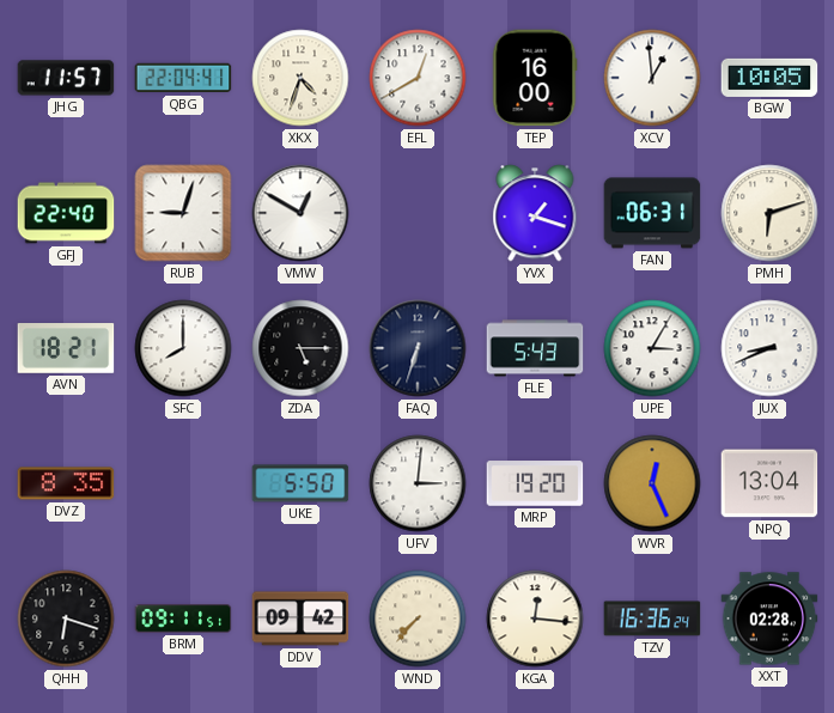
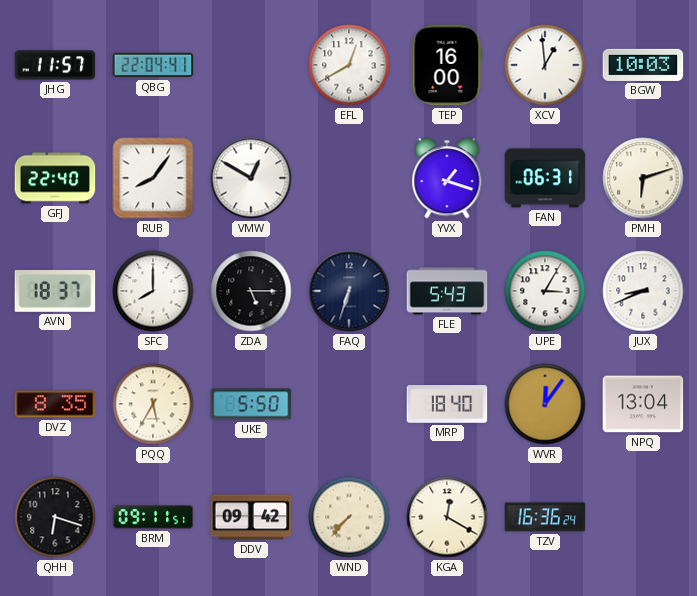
XKX: 4:33 -> none
BGW: 10:05 -> 10:03
RUB: 9:03 -> 8:06
AVN: 18:21 -> 18:37
PQQ: none -> 5:35
UFV: 3:01 -> none
MRP: 19:20 -> 18:40
WVR: 12:26 -> 12:06
KGA: 12:16 -> 12:20
XXT: 02:28 -> none
